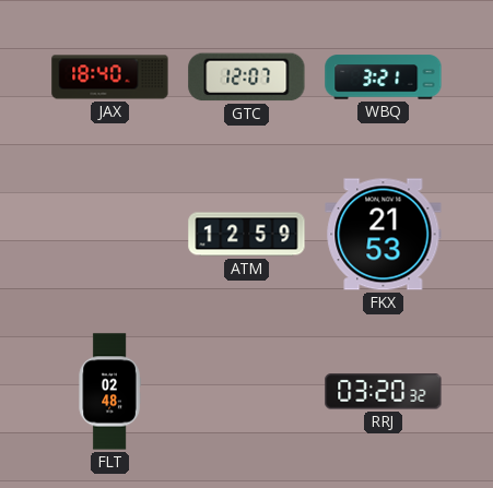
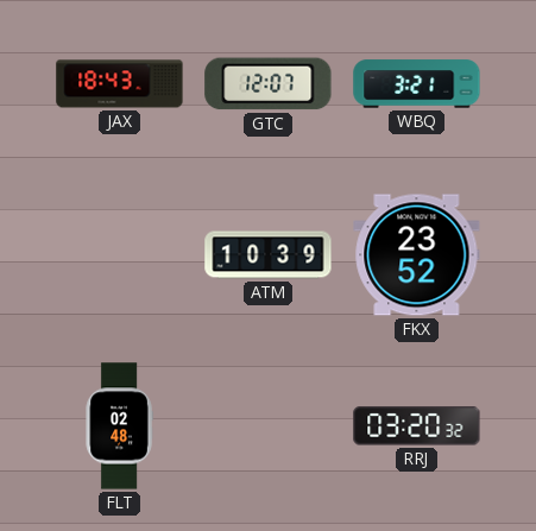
JAX: 18:40 -> 18:43
ATM: 12:59 -> 10:39
FKX: 21:53 -> 23:52
